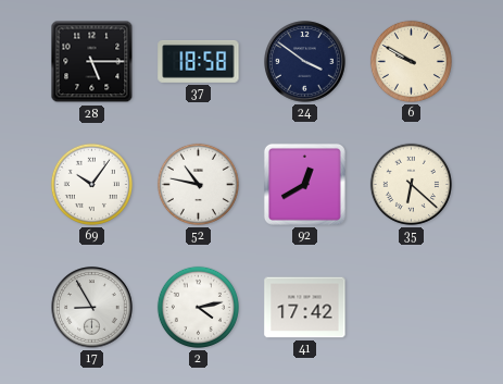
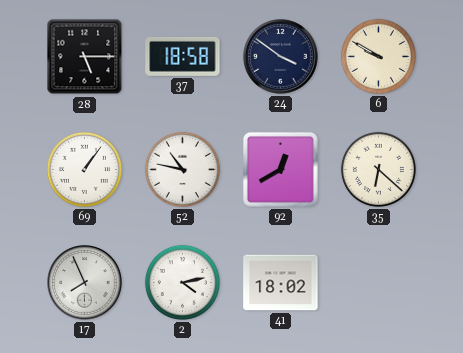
69: 10:06 -> 1:06
17: 8:55 -> 7:56
41: 17:42 -> 18:02
